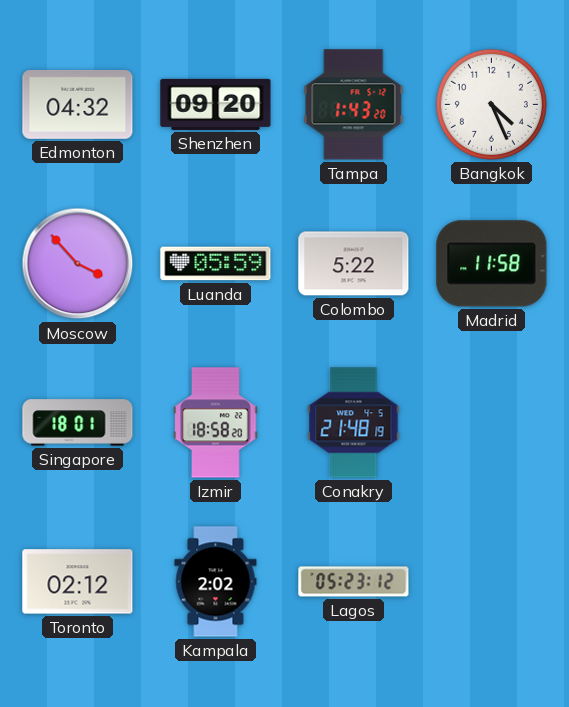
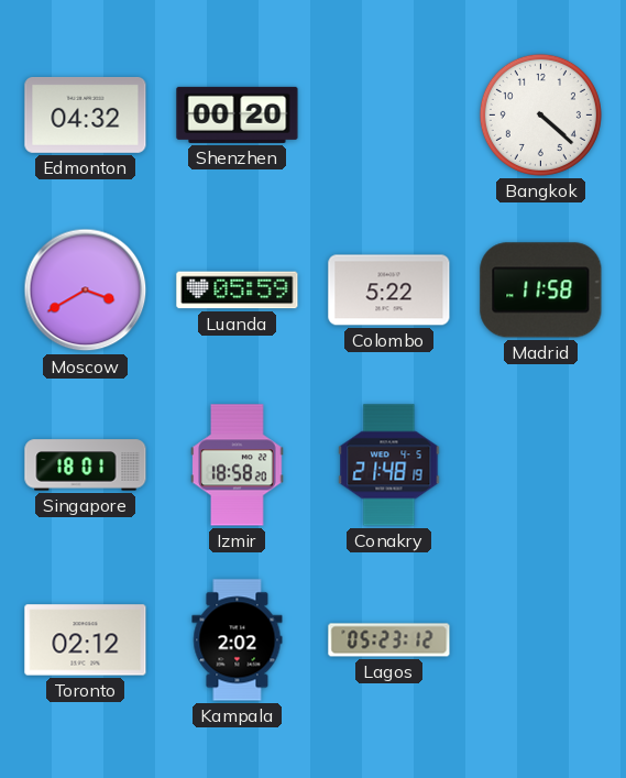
Shenzhen: 09:20 -> 00:20
Tampa: 1:43 -> none
Bangkok: 4:26 -> 4:22
Moscow: 3:53 -> 3:40
